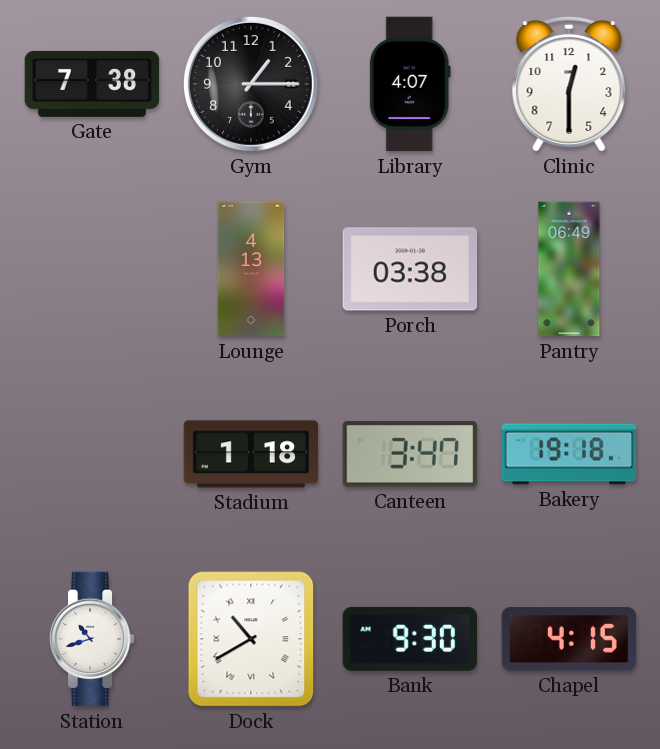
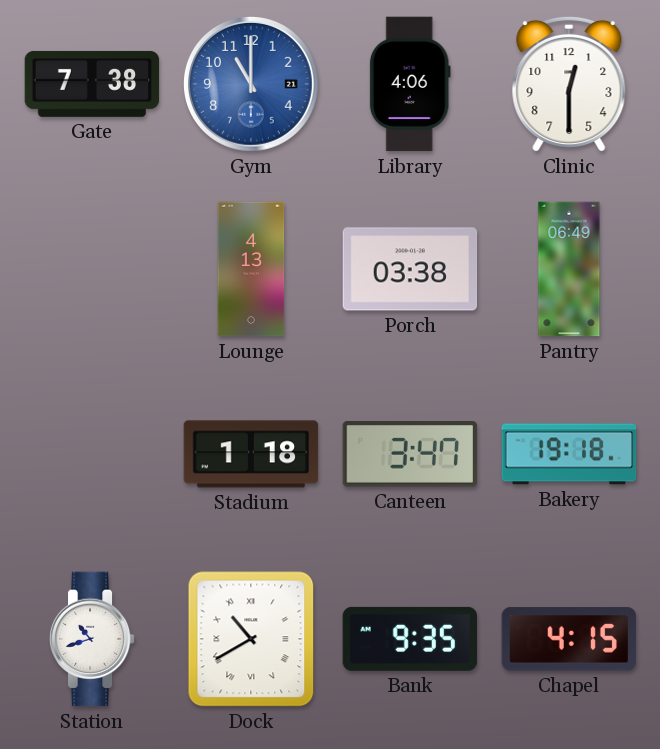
Gym: 1:15 -> 11:00
Gym dial: black -> blue
Library: 4:07 -> 4:06
Bank: 9:30 -> 9:35
